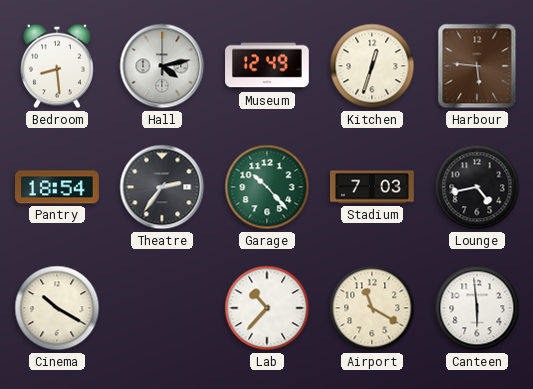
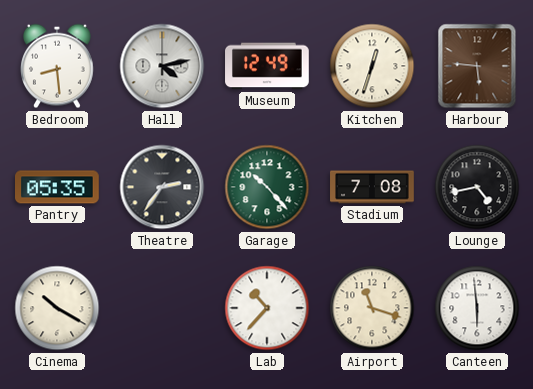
Pantry: 18:54 -> 05:35
Stadium: 7:03 -> 7:08
Airport: 11:20 -> 11:18
